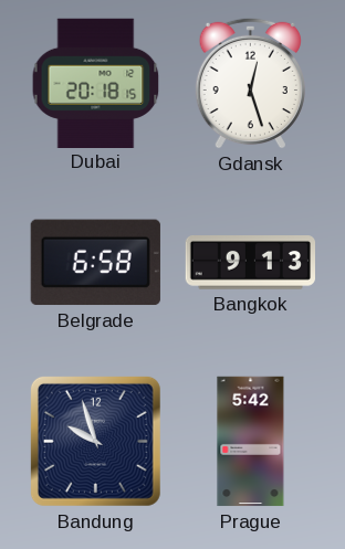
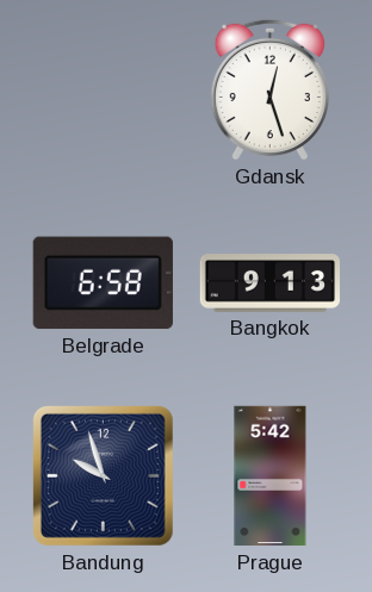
Dubai: 20:18 -> none
